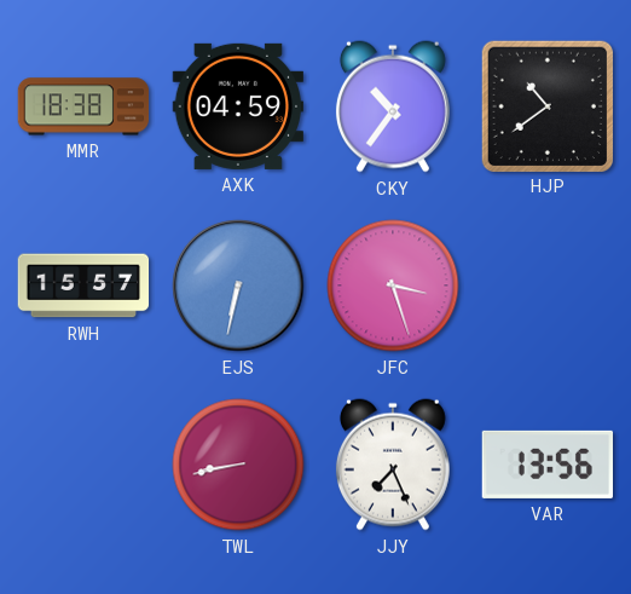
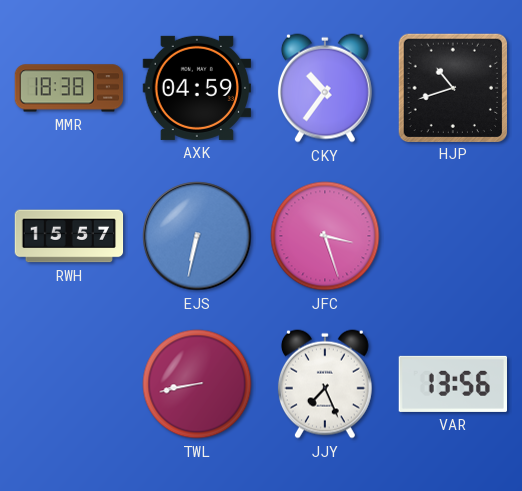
HJP: 10:39 -> 10:42
